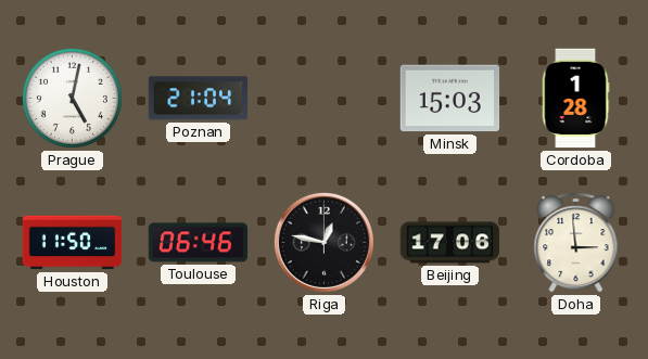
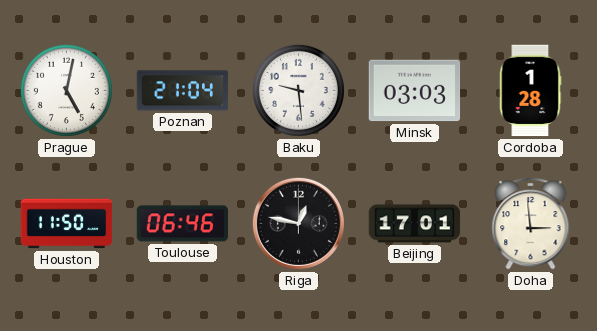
Baku: none -> 9:29
Minsk: 15:03 -> 03:03
Beijing: 17:06 -> 17:01
